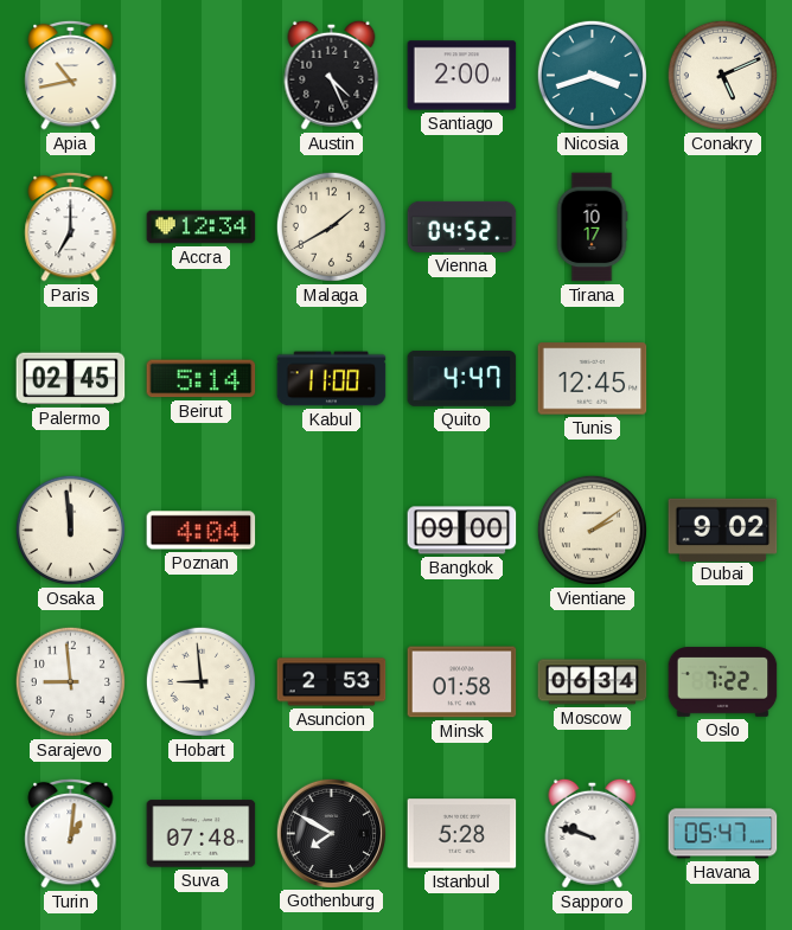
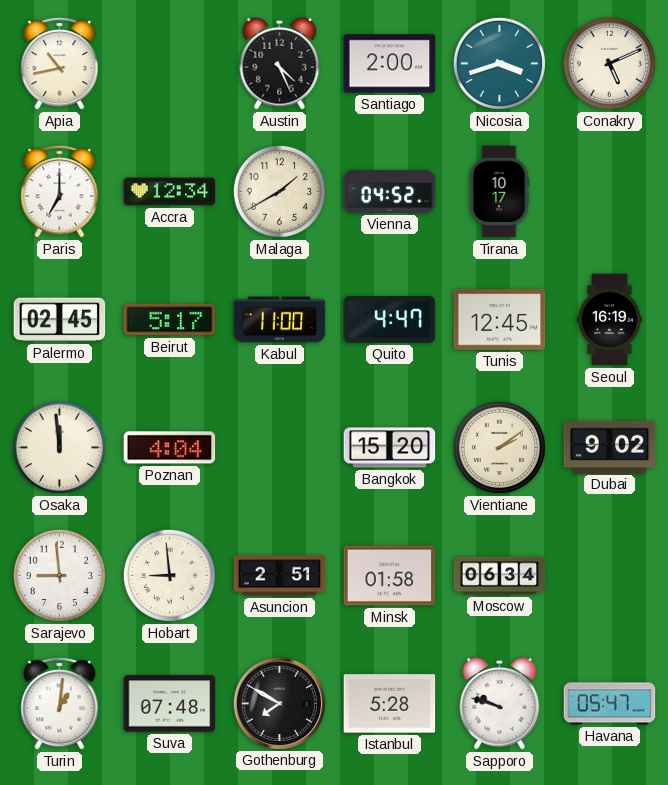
Beirut: 5:14 -> 5:17
Seoul: none -> 16:19
Bangkok: 09:00 -> 15:20
Asuncion: 2:53 -> 2:51
Oslo: 7:22 -> none
